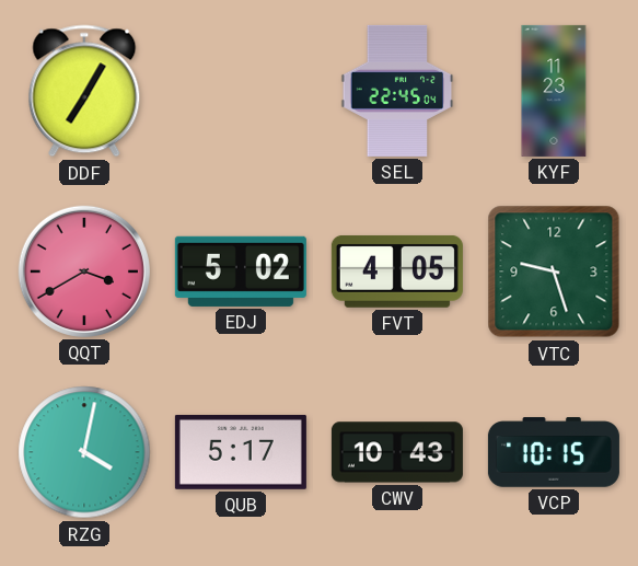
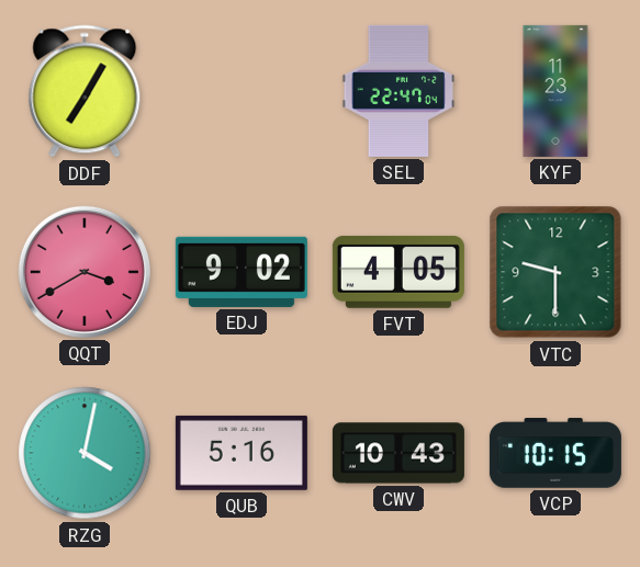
SEL: 22:45 -> 22:47
EDJ: 5:02 -> 9:02
VTC: 9:27 -> 9:30
QUB: 5:17 -> 5:16
